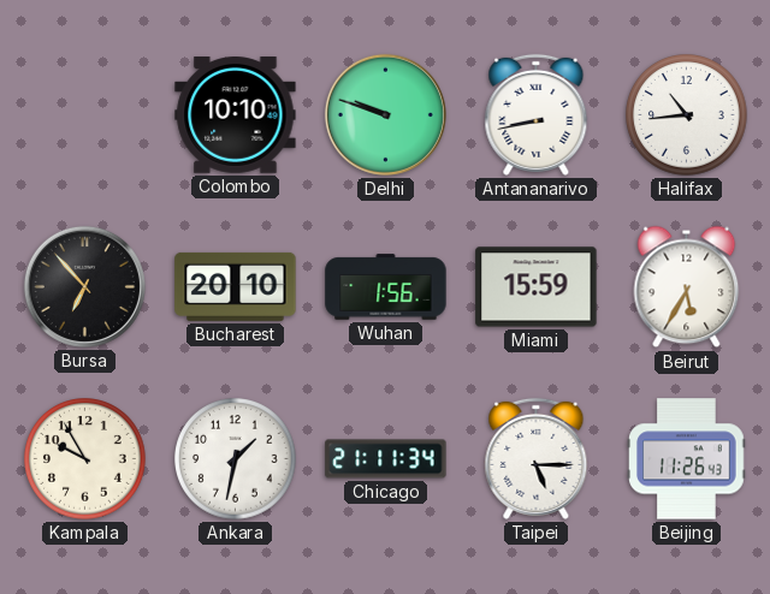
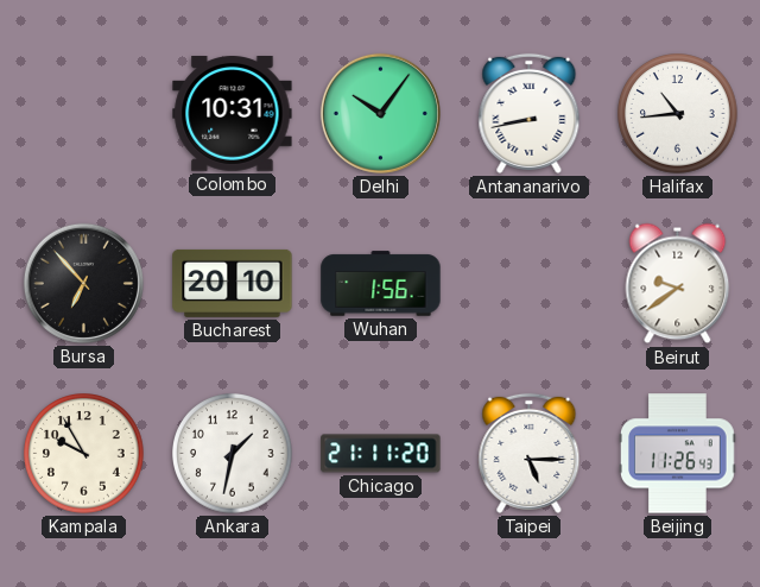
Colombo: 10:10 -> 10:31
Delhi: 9:48 -> 10:06
Miami: 15:59 -> none
Beirut: 5:35 -> 9:39
Chicago: 21:11:34 -> 21:11:20
